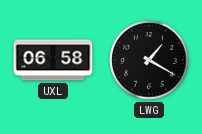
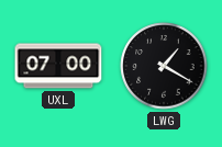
UXL: 06:58 -> 07:00
